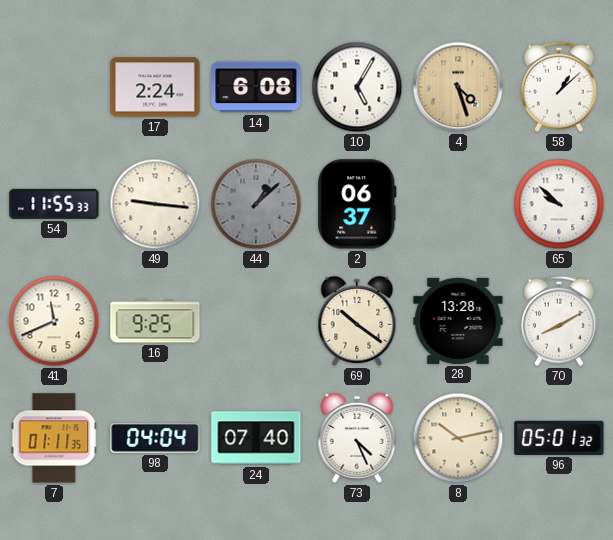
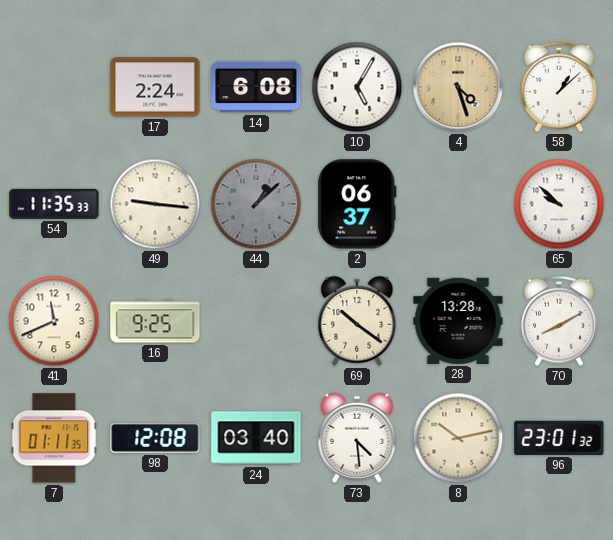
54: 11:55 -> 11:35
98: 04:04 -> 12:08
24: 07:40 -> 03:40
73: 4:26 -> 4:29
96: 05:01 -> 23:01
